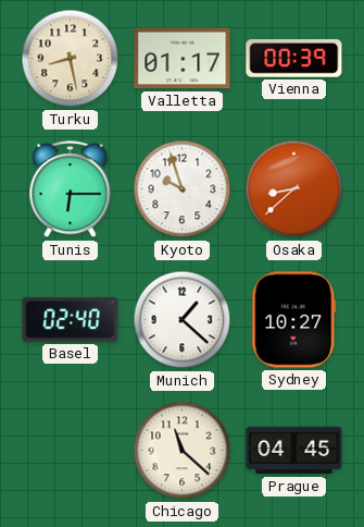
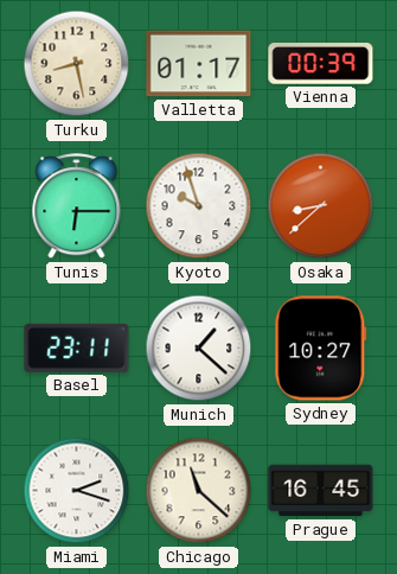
Basel: 02:40 -> 23:11
Miami: none -> 2:18
Prague: 04:45 -> 16:45
